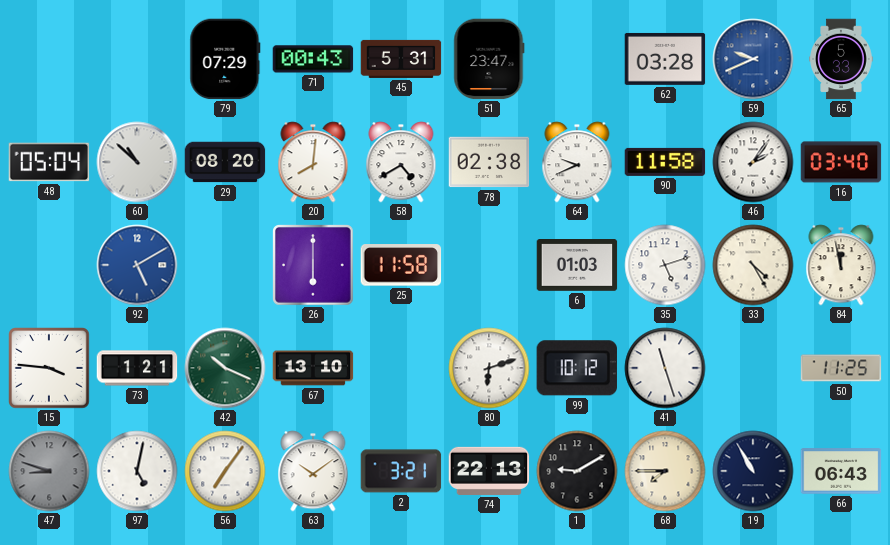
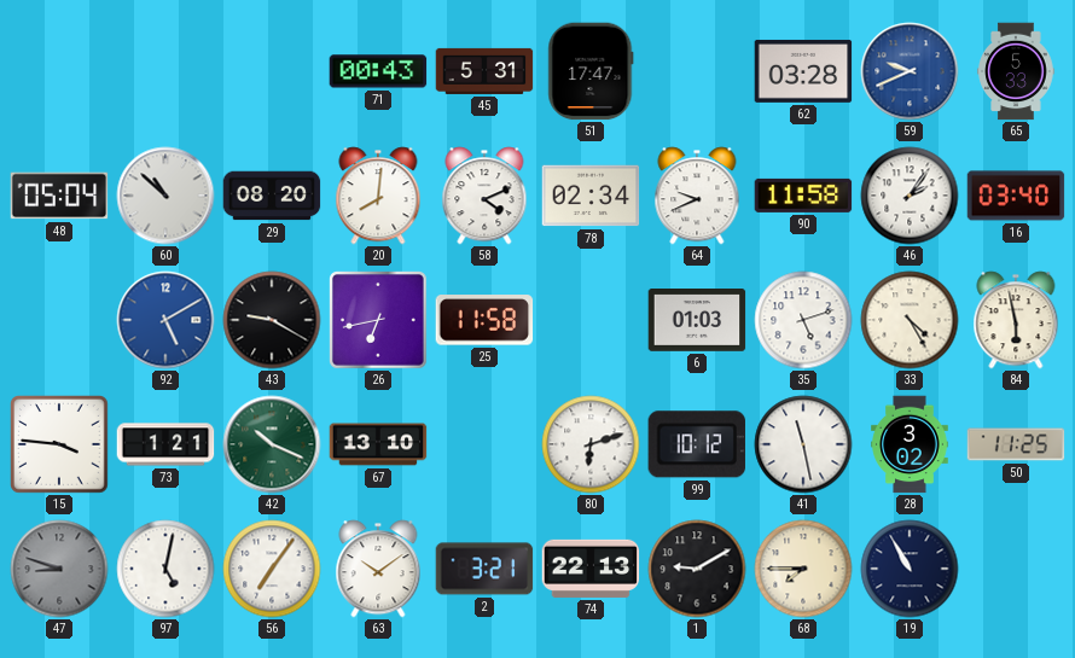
79: 07:29 -> none
51: 23:47 -> 17:47
58: 4:40 -> 4:11
78: 02:38 -> 02:34
43: none -> 9:20
26: 6:00 -> 6:43
84: 11:58 -> 5:58
41: 11:27 -> 11:28
28: none -> 3:02
66: 06:43 -> none
